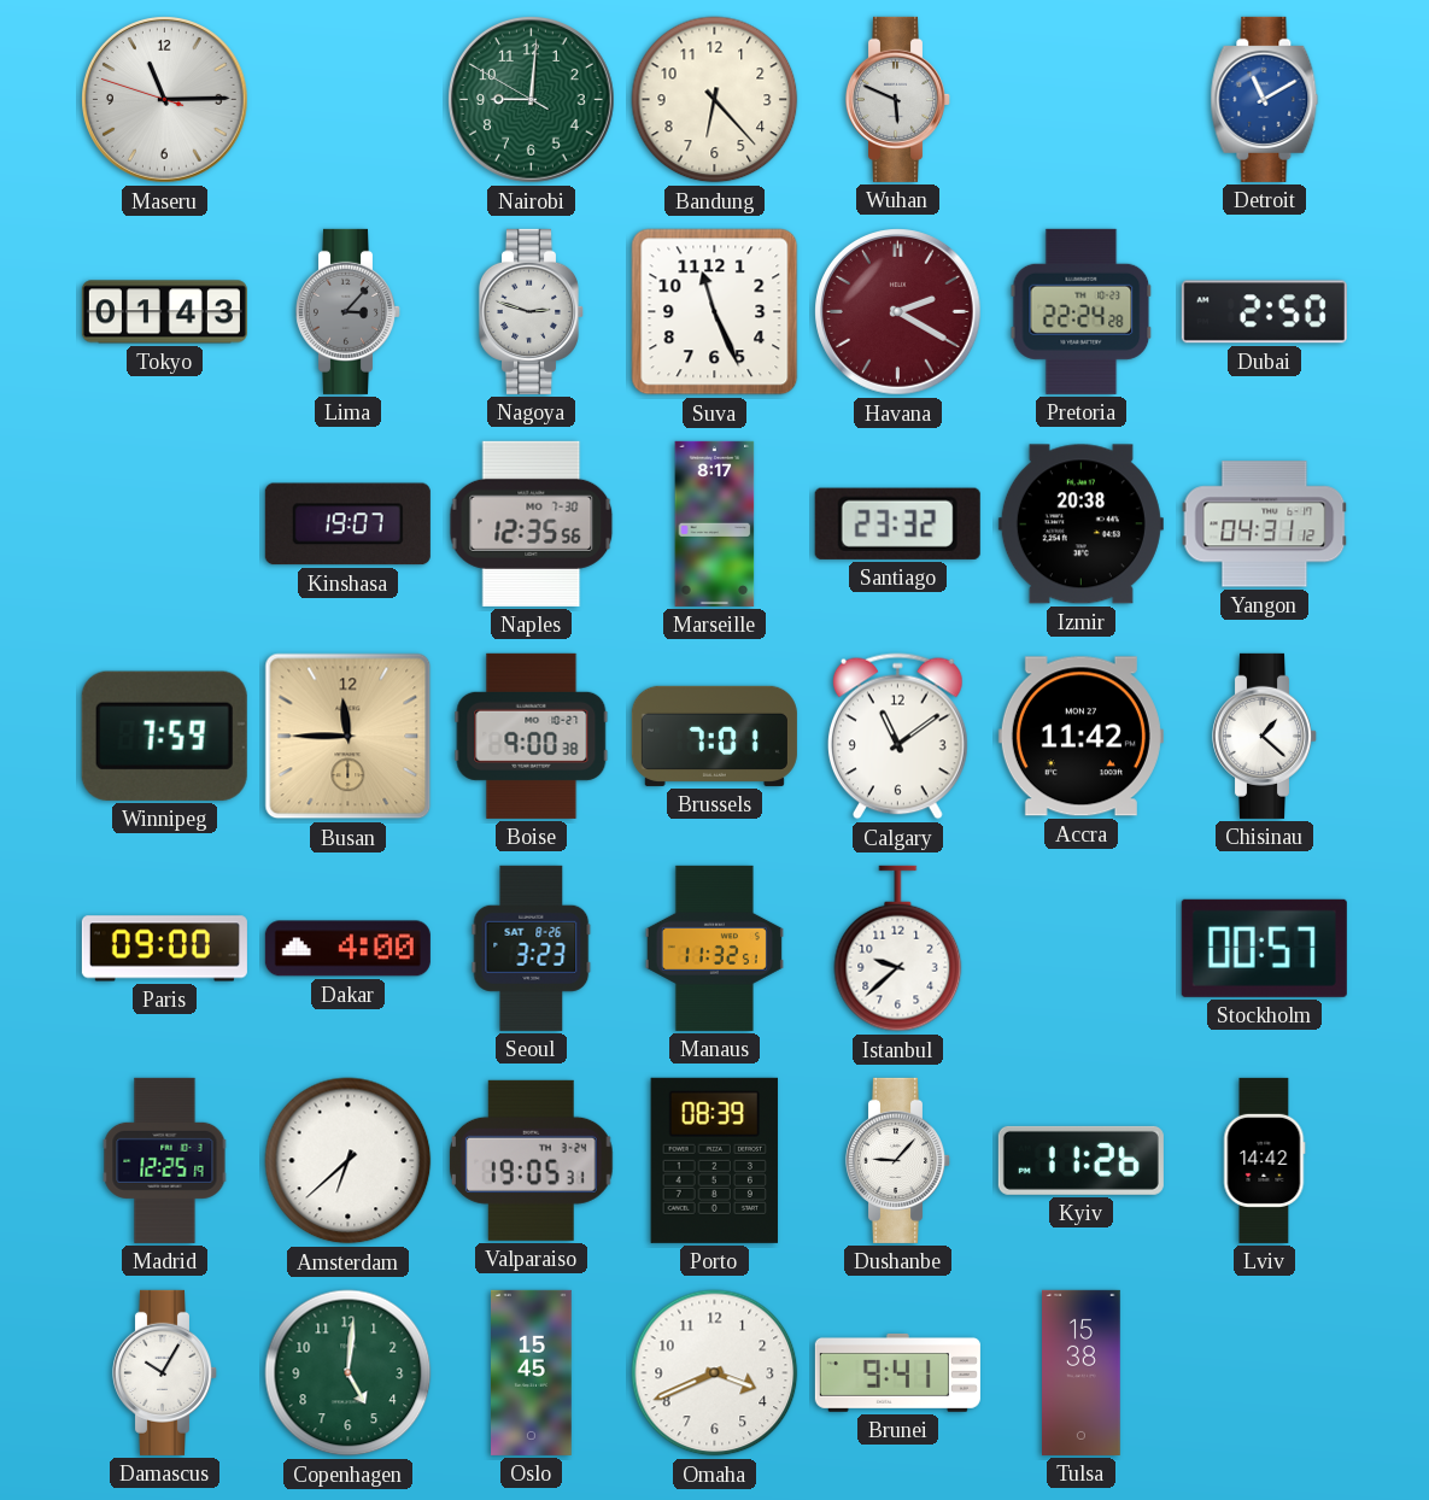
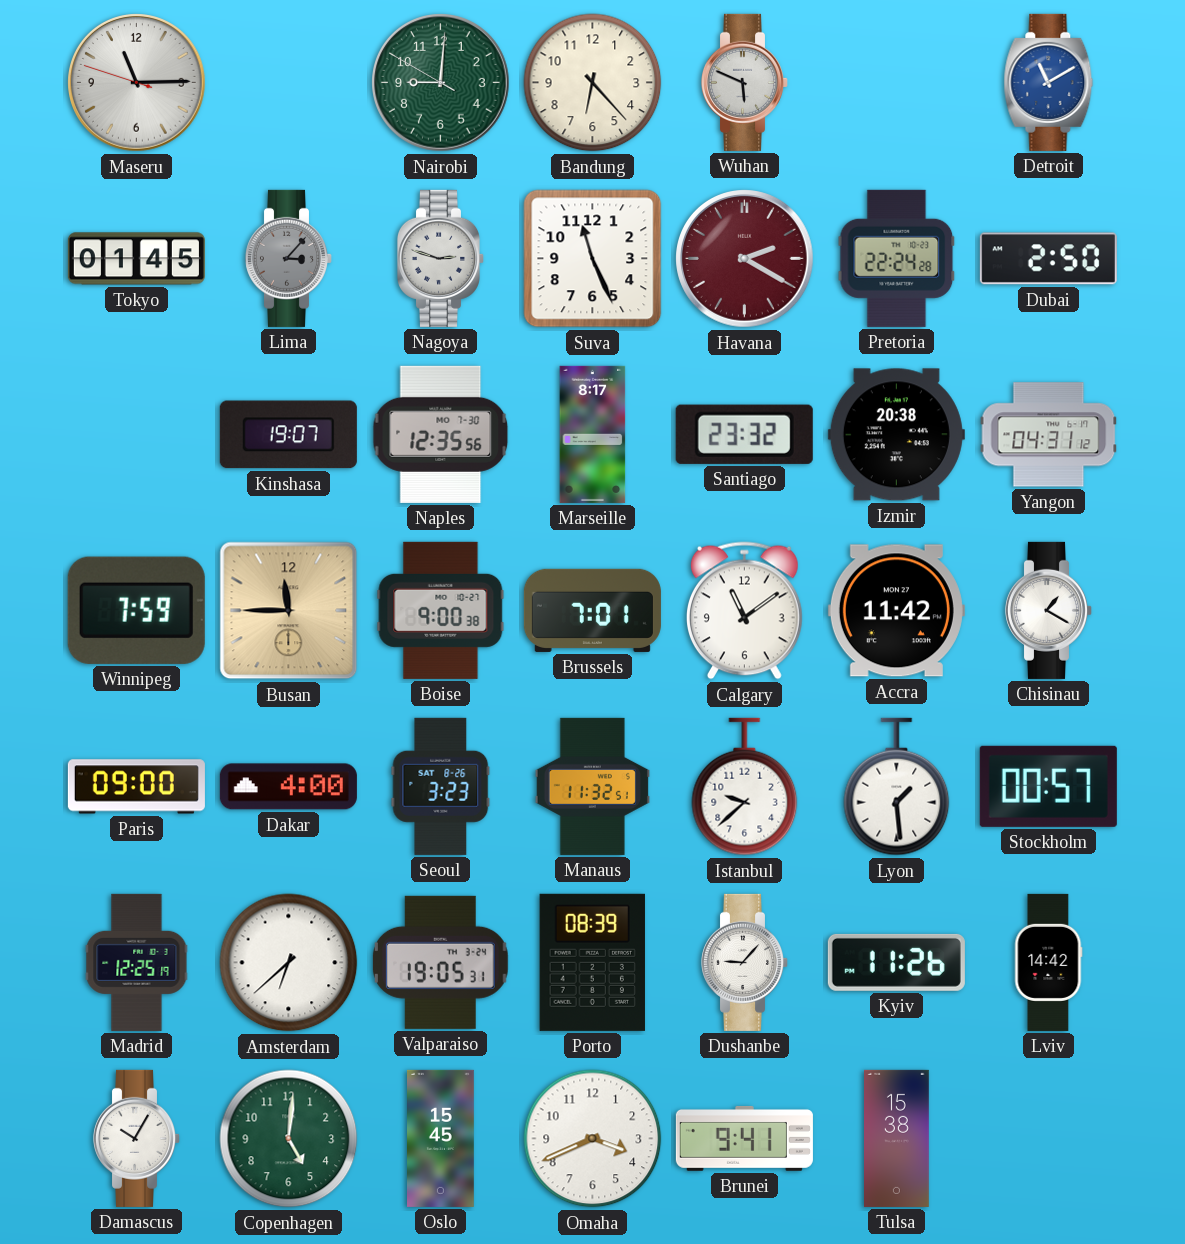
Tokyo: 01:43 -> 01:45
Chisinau: 1:22 -> 1:20
Lyon: none -> 1:29
